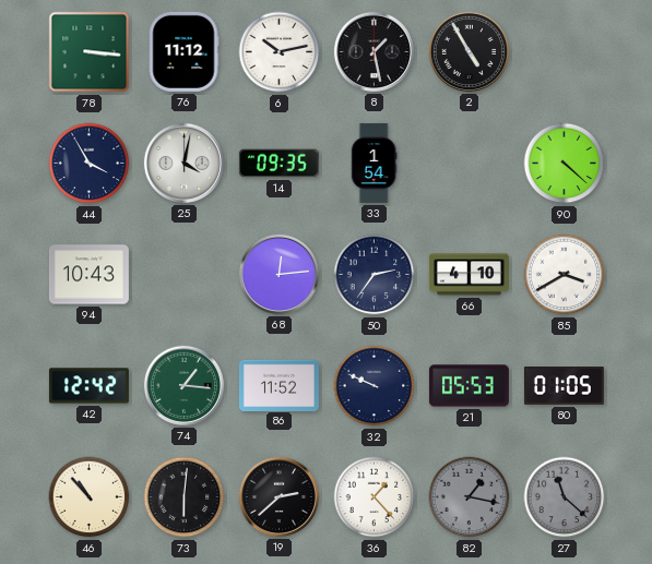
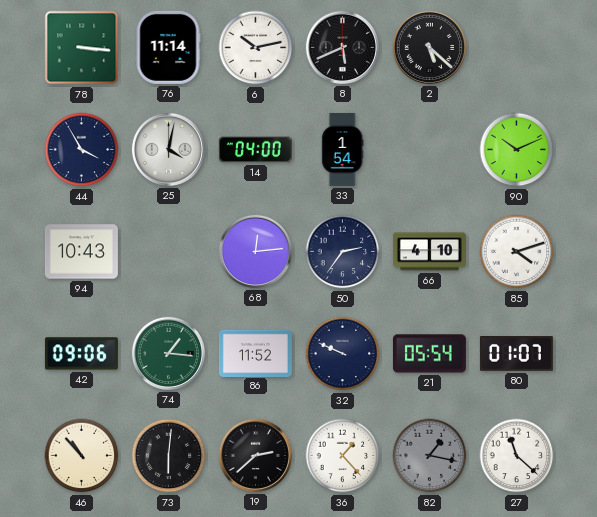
76: 11:12 -> 11:14
8: 1:28 -> 5:41
2: 4:55 -> 5:22
14: 09:35 -> 04:00
90: 4:22 -> 10:11
85: 3:40 -> 4:12
42: 12:42 -> 09:06
21: 05:53 -> 05:54
80: 01:05 -> 01:07
27 dial: grey -> white
